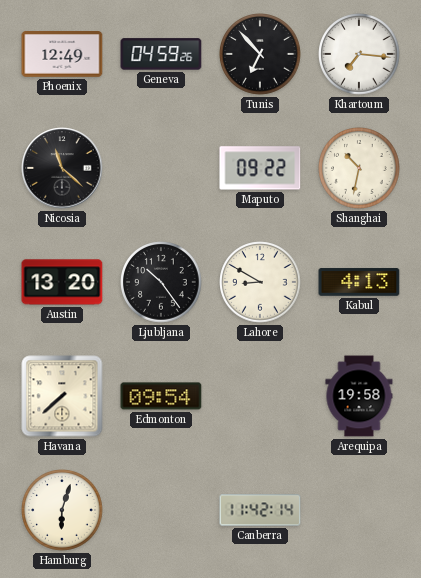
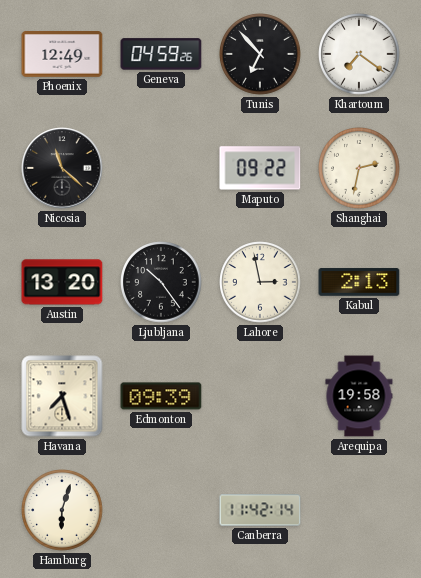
Khartoum: 7:16 -> 7:21
Shanghai: 10:32 -> 2:32
Lahore: 8:50 -> 2:58
Kabul: 4:13 -> 2:13
Havana: 7:38 -> 7:27
Edmonton: 09:54 -> 09:39
